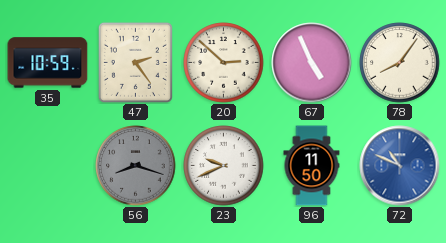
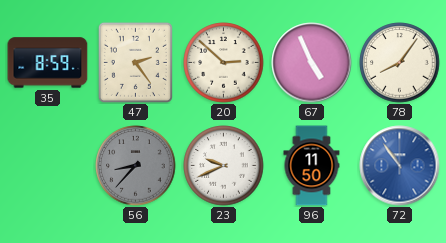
35: 10:59 -> 8:59
56: 8:18 -> 8:37
72: 10:49 -> 10:54
